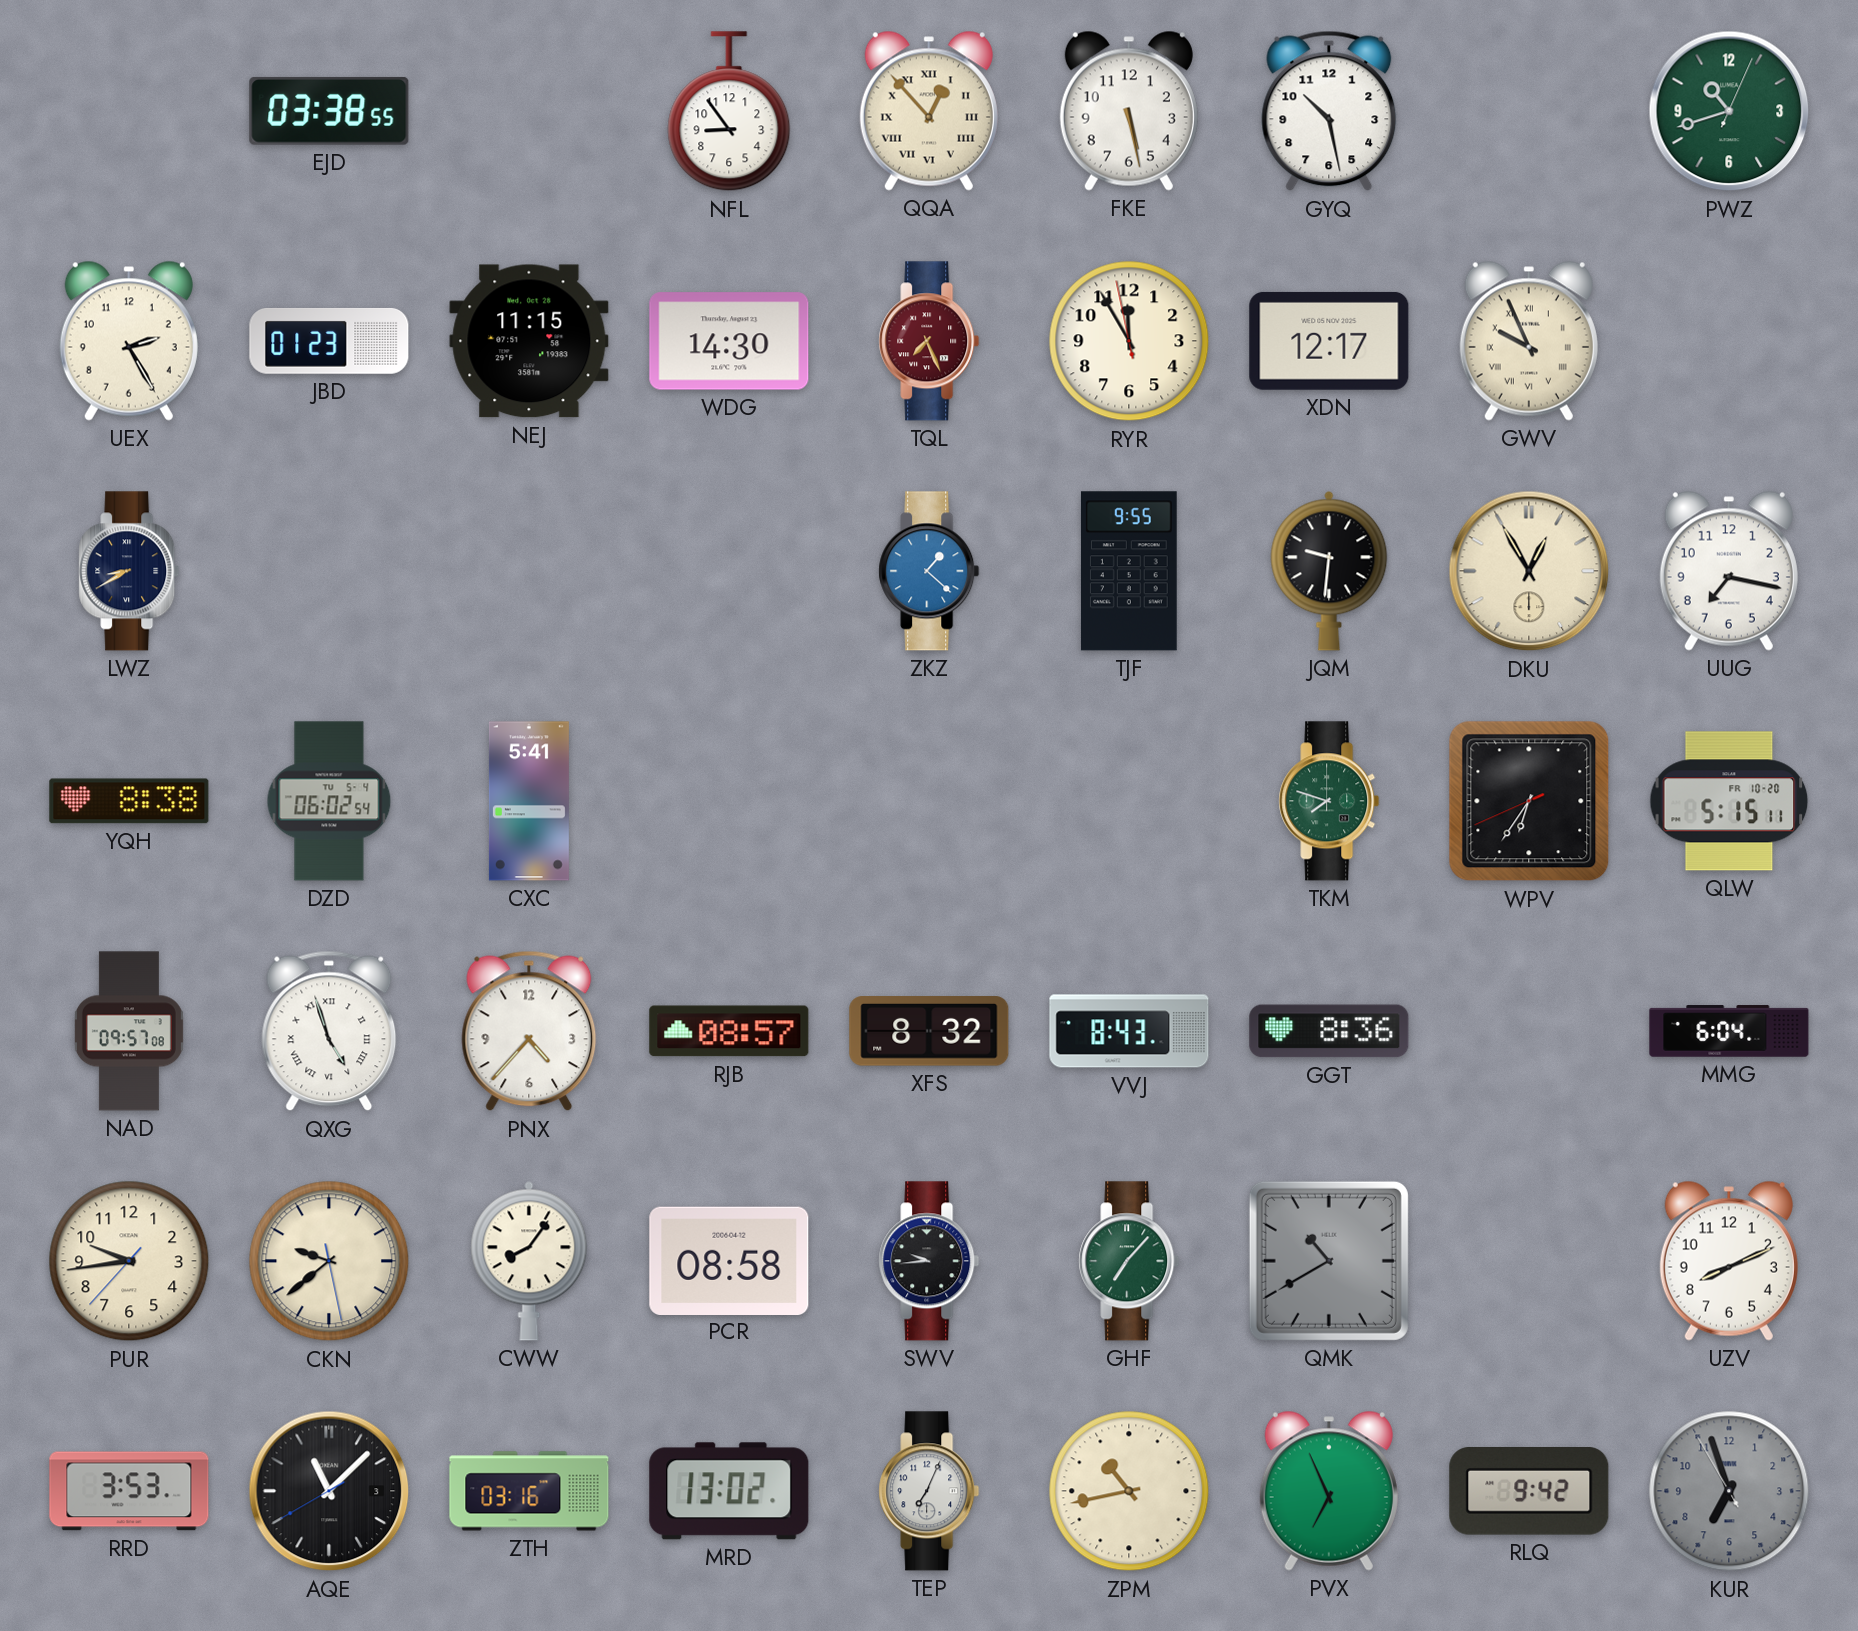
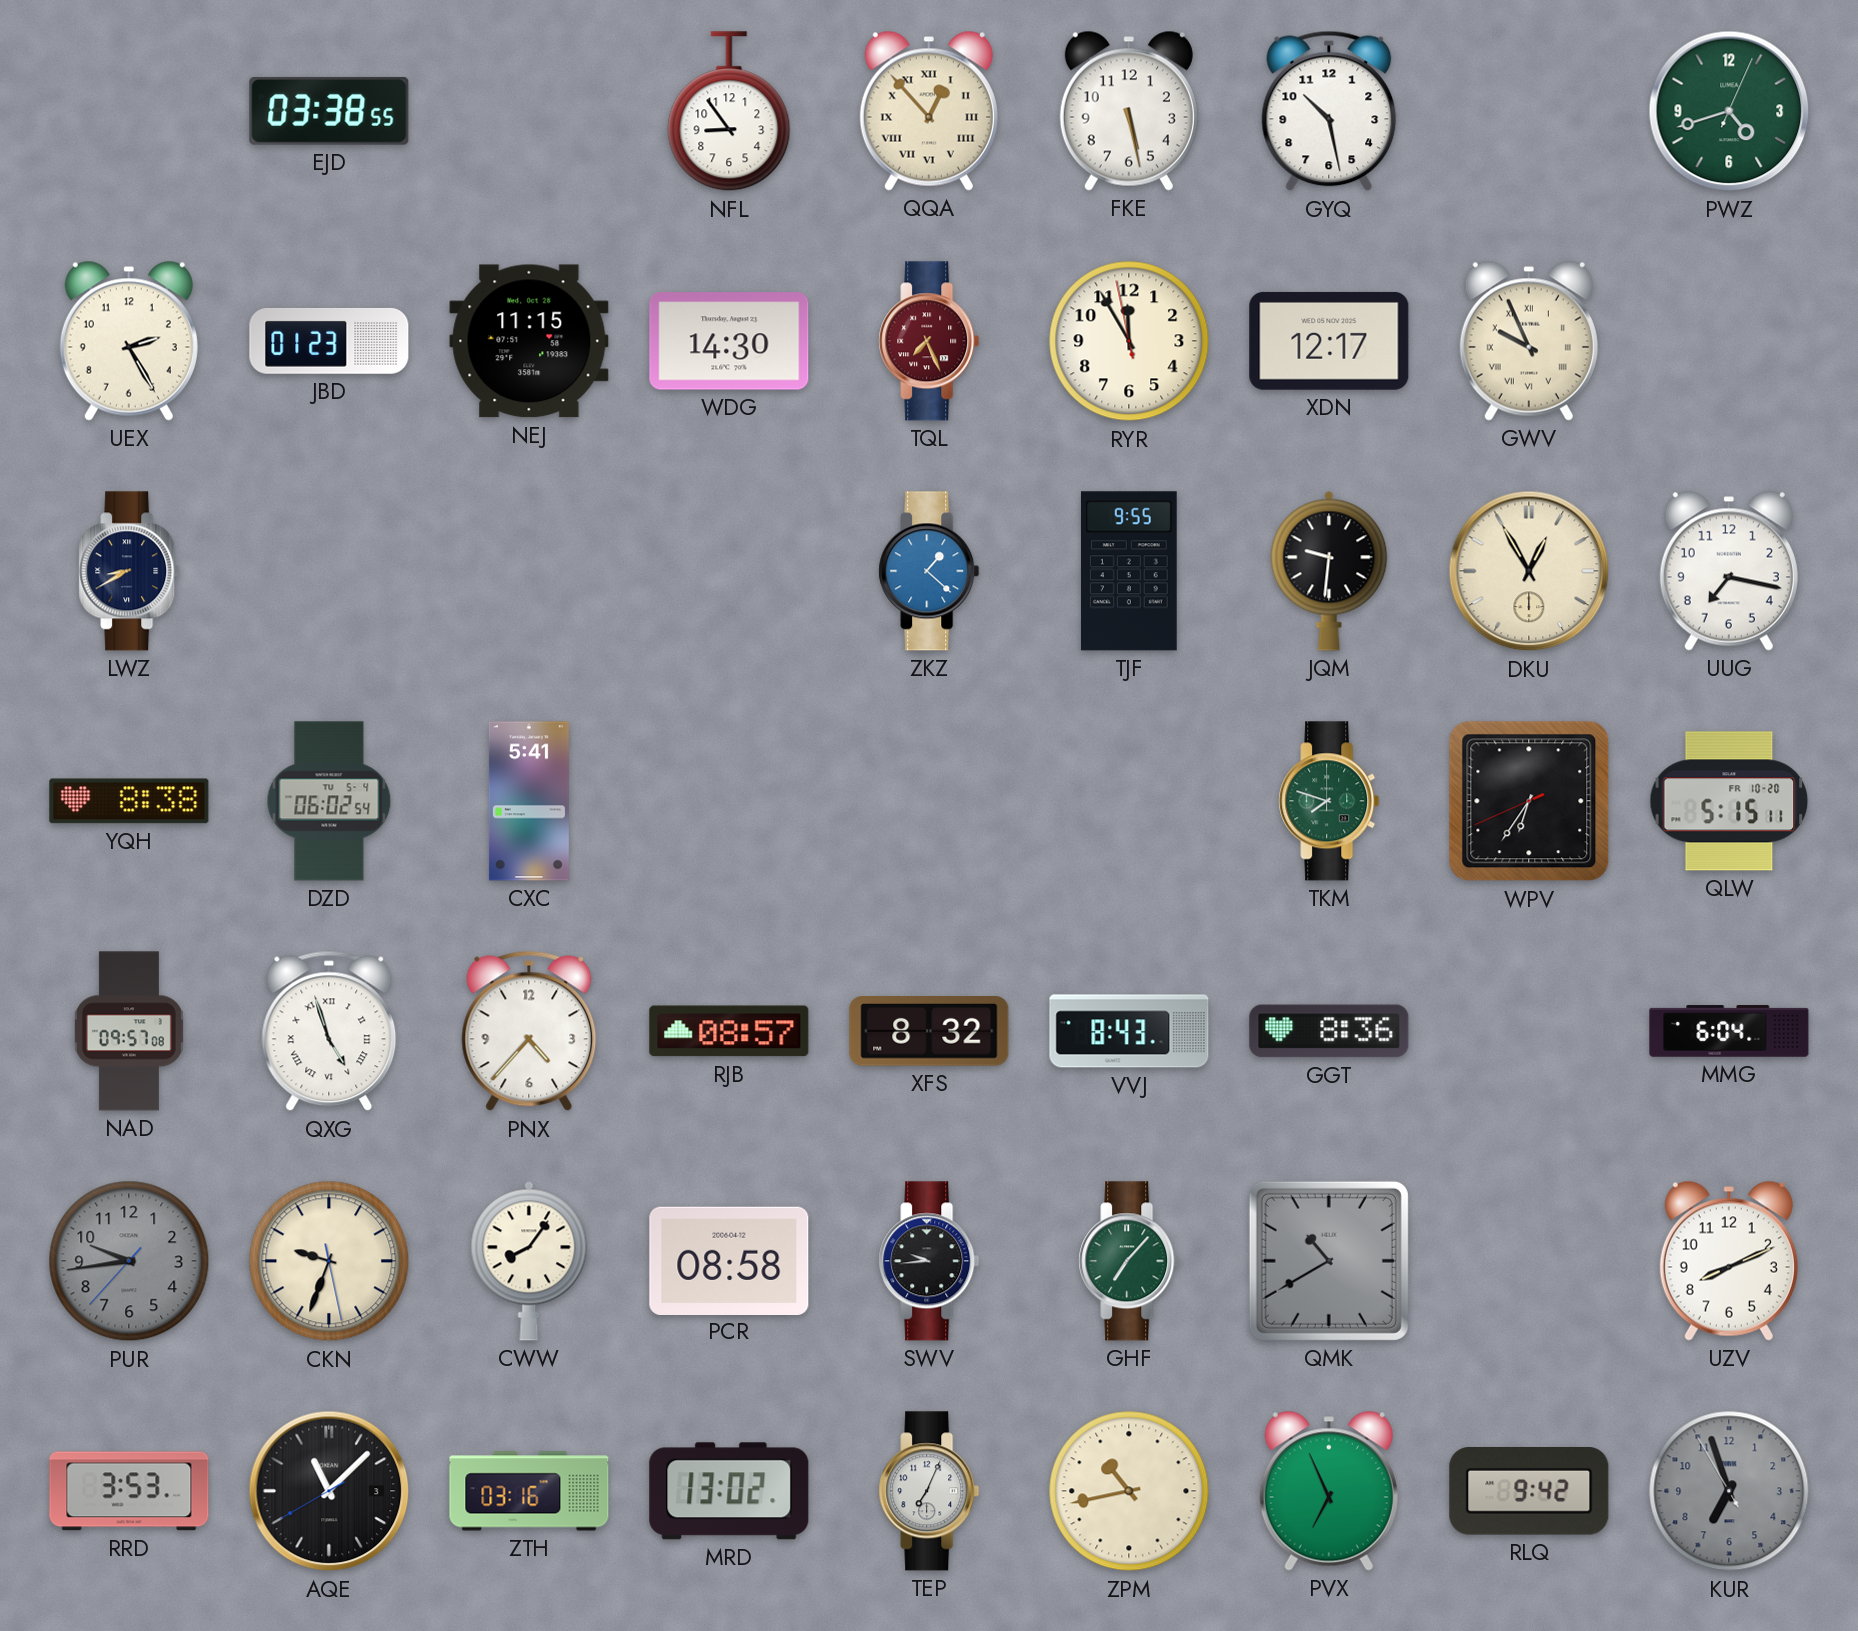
PWZ: 10:42 -> 4:42
PUR dial: cream -> grey
CKN: 9:38 -> 9:33
